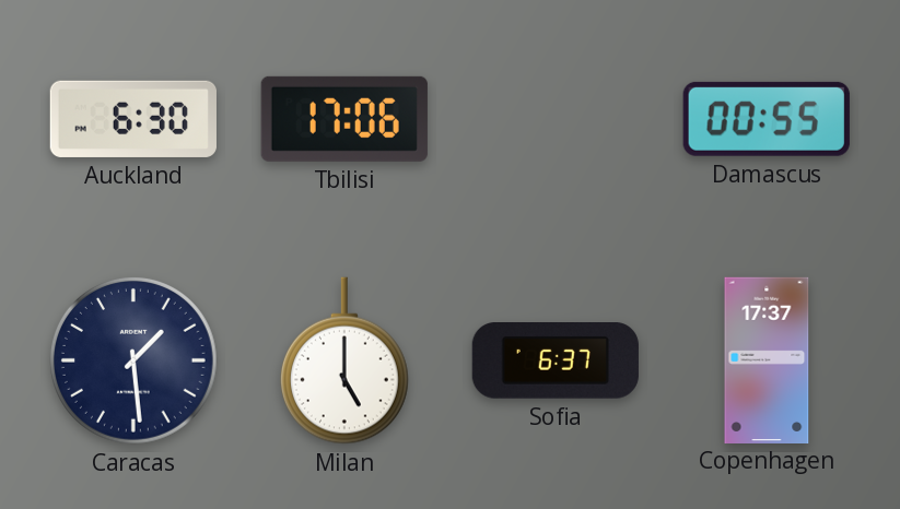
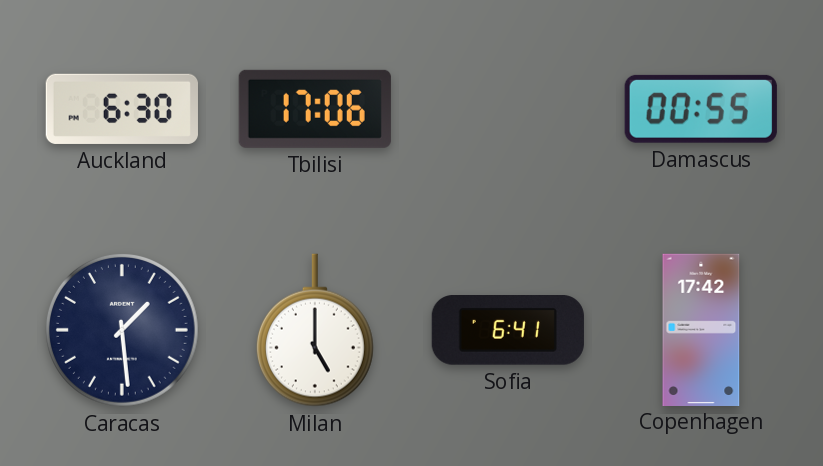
Sofia: 6:37 -> 6:41
Copenhagen: 17:37 -> 17:42
